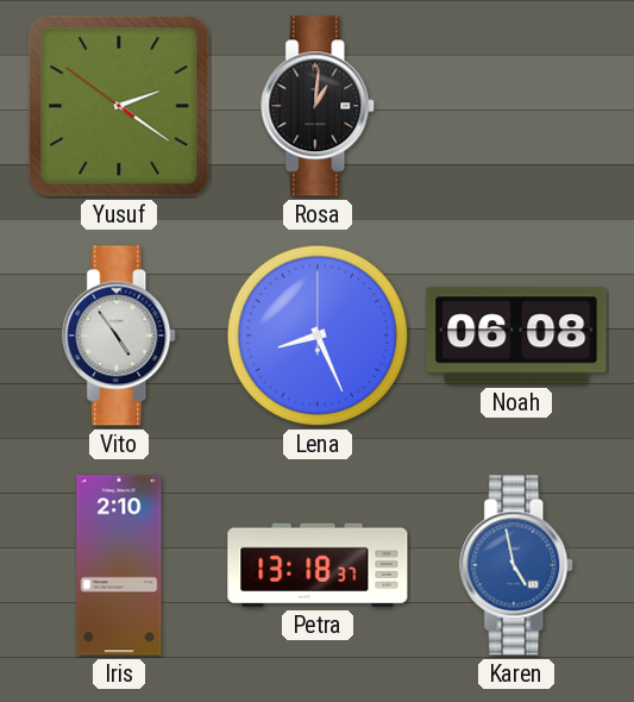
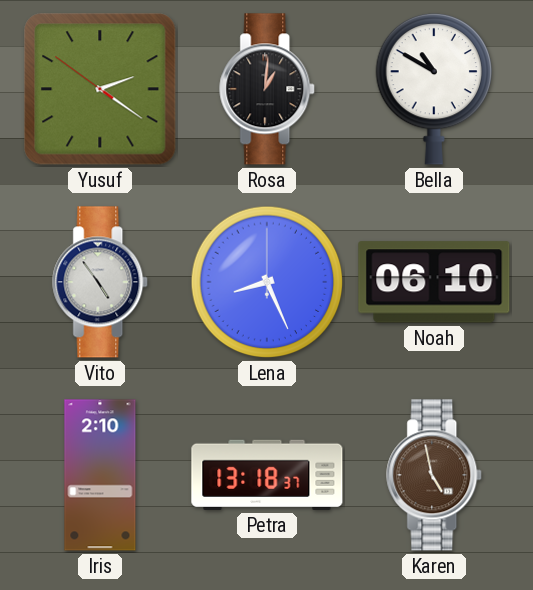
Bella: none -> 10:50
Noah: 06:08 -> 06:10
Karen dial: blue -> brown
